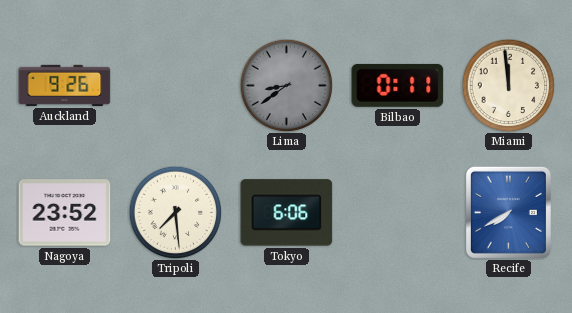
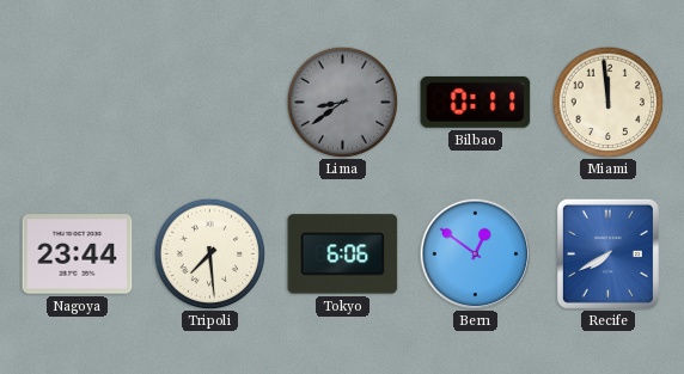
Auckland: 9:26 -> none
Nagoya: 23:52 -> 23:44
Bern: none -> 12:51
